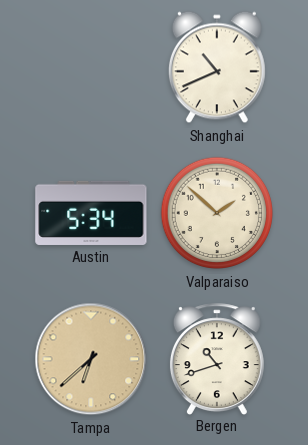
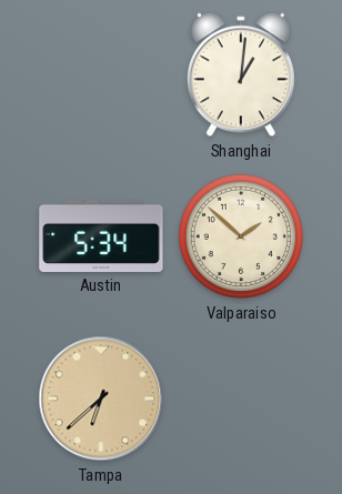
Shanghai: 10:41 -> 1:01
Bergen: 10:42 -> none
